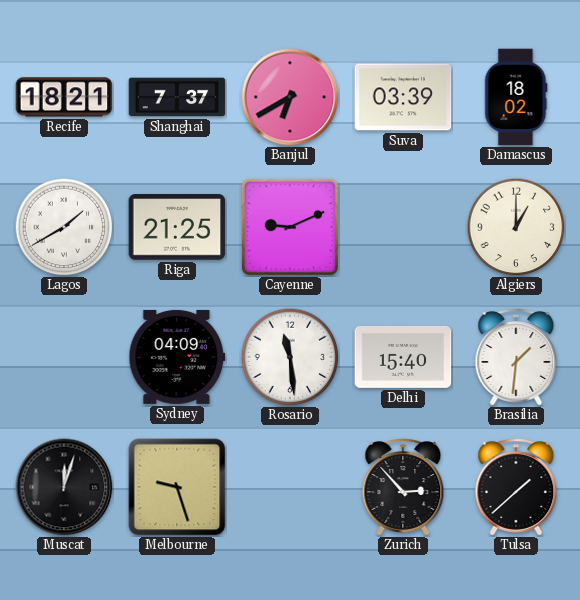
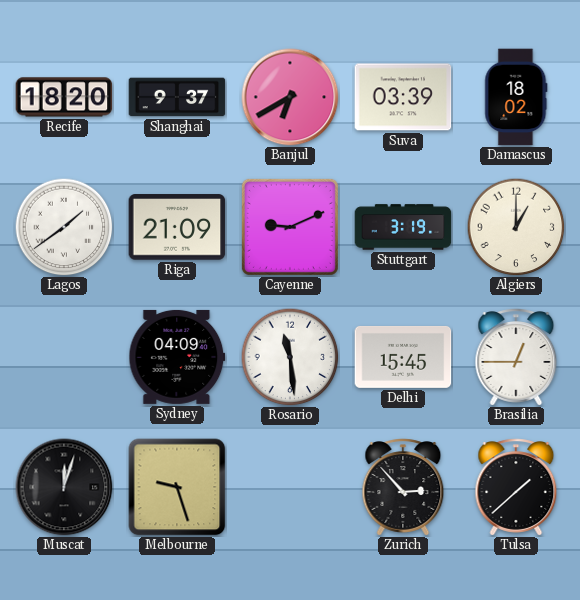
Recife: 18:21 -> 18:20
Shanghai: 7:37 -> 9:37
Lagos: 1:40 -> 1:39
Riga: 21:25 -> 21:09
Stuttgart: none -> 3:19
Delhi: 15:40 -> 15:45
Brasilia: 1:31 -> 12:45
